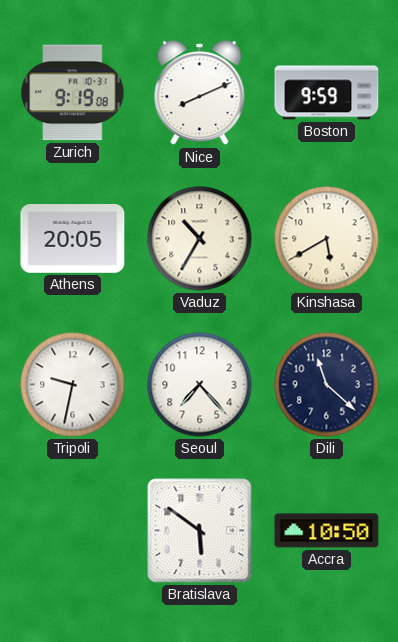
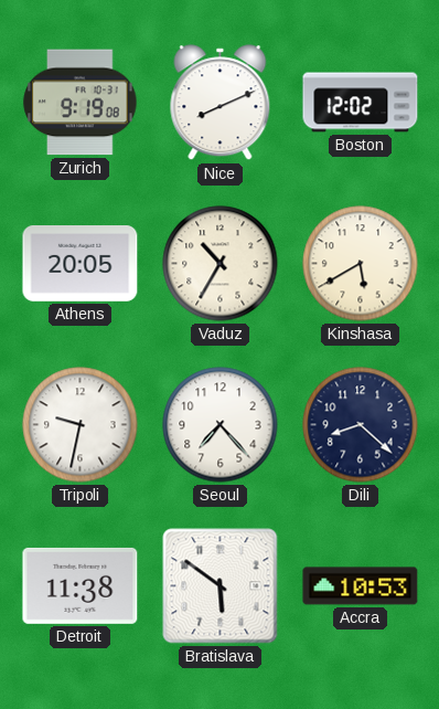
Boston: 9:59 -> 12:02
Dili: 11:22 -> 8:22
Detroit: none -> 11:38
Accra: 10:50 -> 10:53
